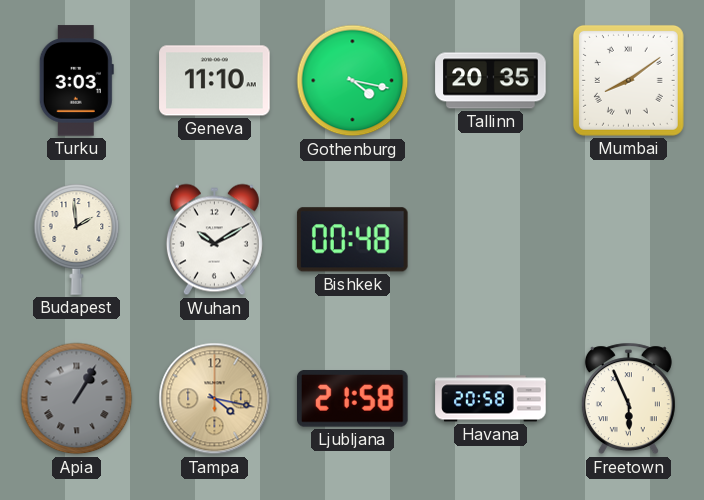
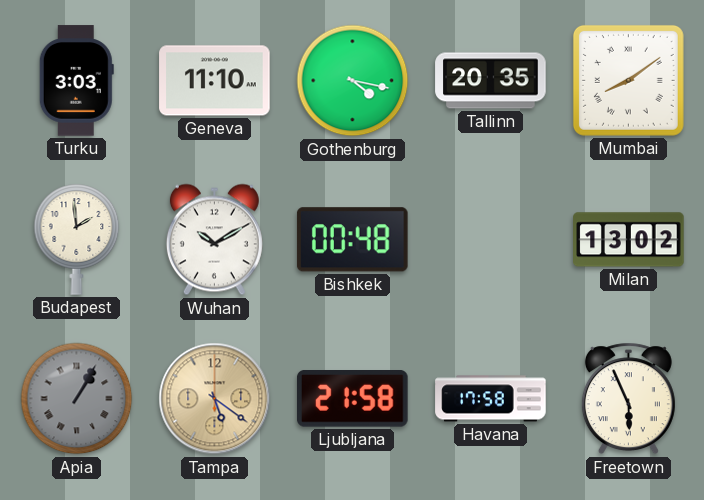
Milan: none -> 13:02
Tampa: 4:17 -> 5:21
Havana: 20:58 -> 17:58
